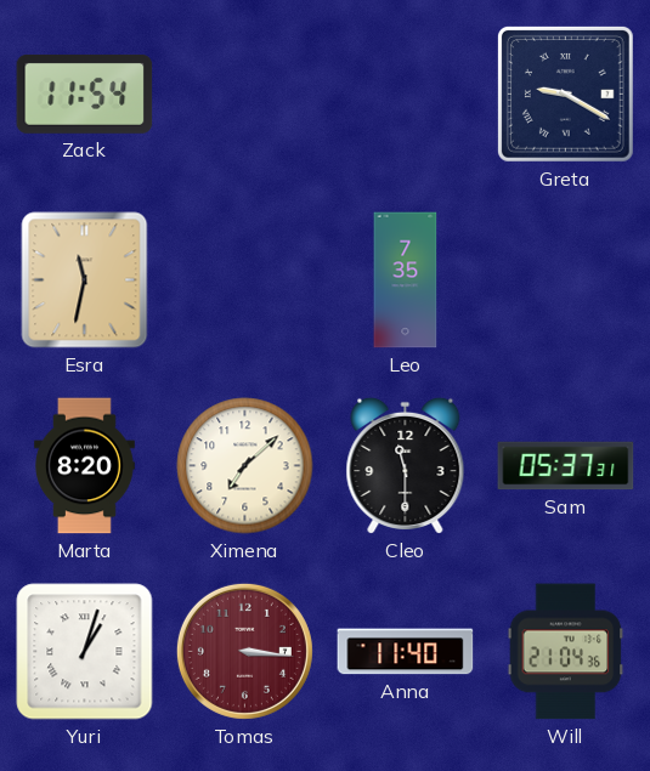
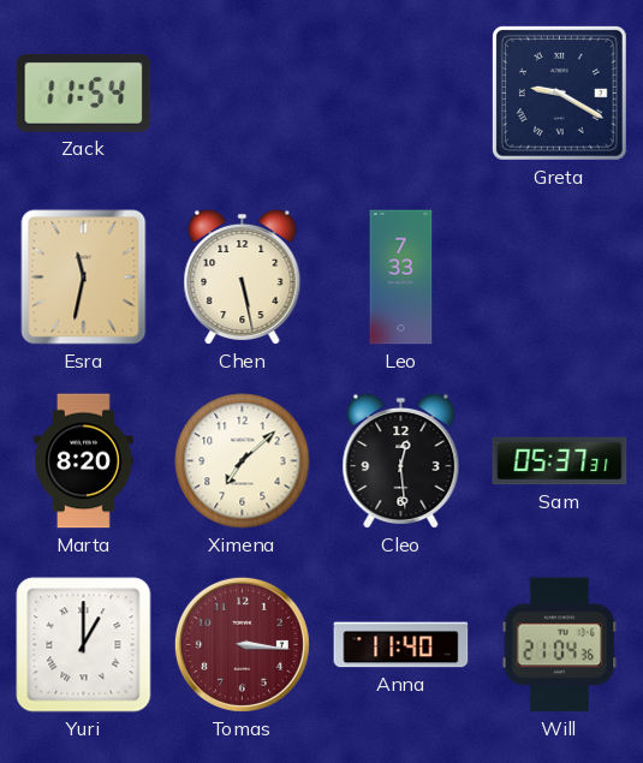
Chen: none -> 5:28
Leo: 7:35 -> 7:33
Cleo: 11:30 -> 12:29
Yuri: 1:03 -> 1:00
